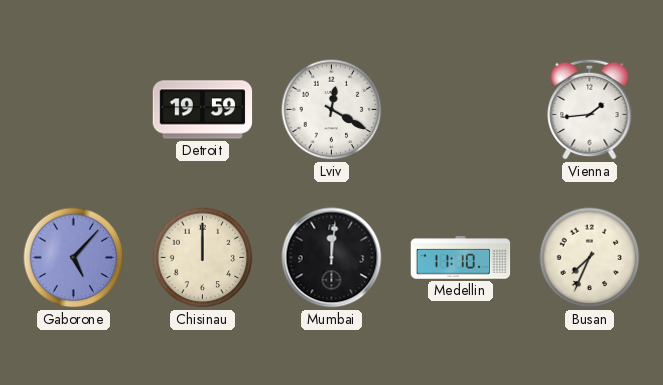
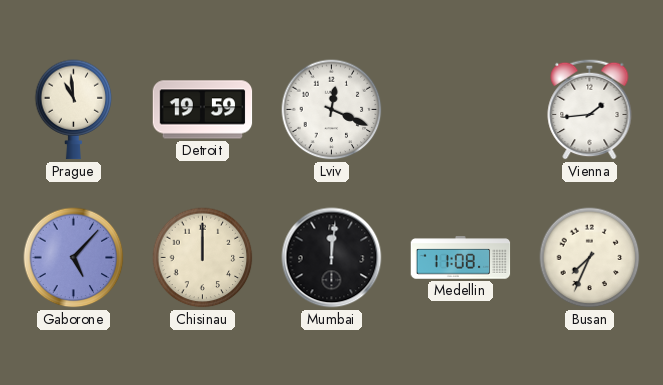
Prague: none -> 10:59
Lviv: 12:20 -> 12:19
Medellin: 11:10 -> 11:08
